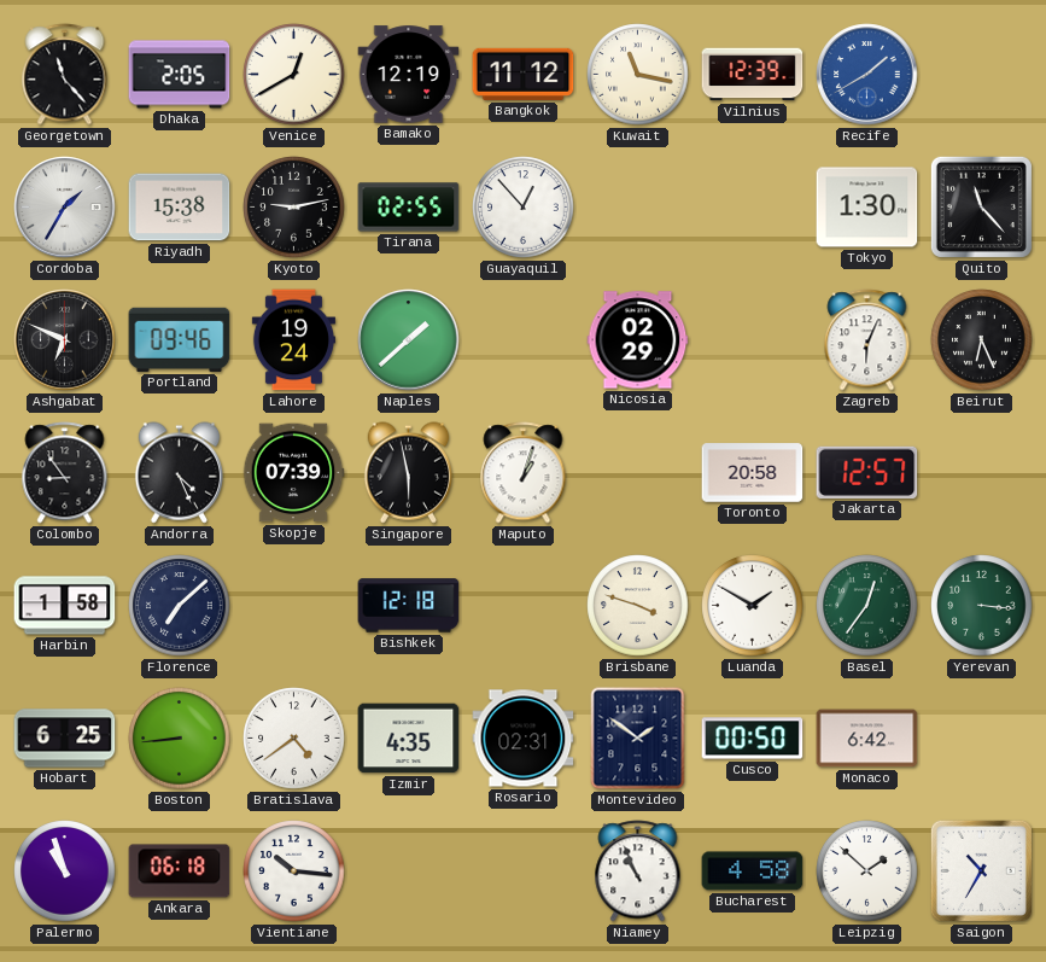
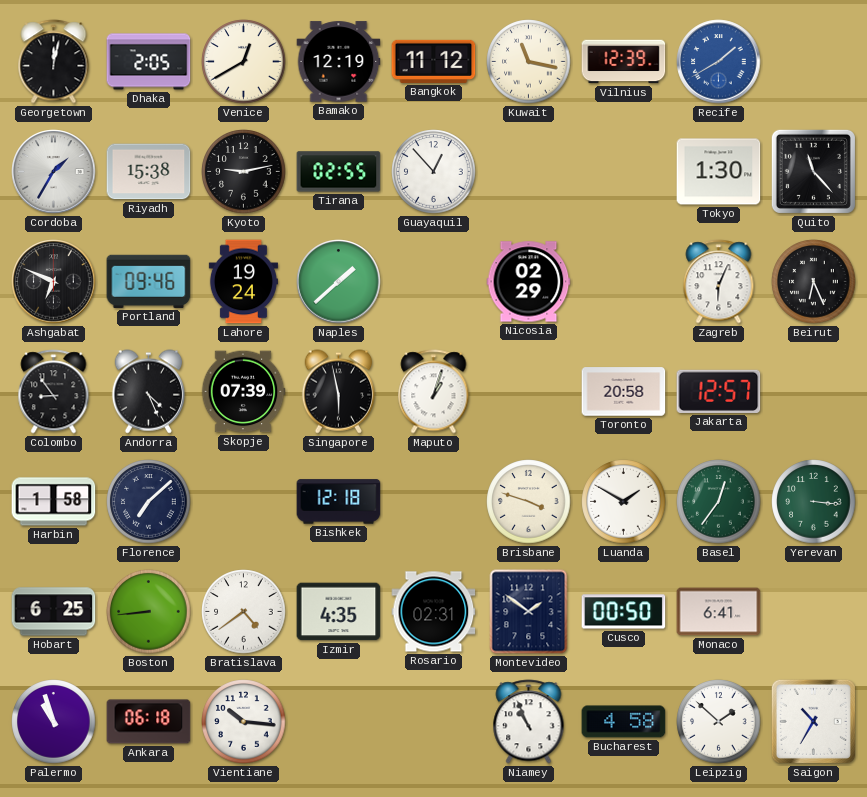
Georgetown: 11:23 -> 12:02
Monaco: 6:42 -> 6:41
